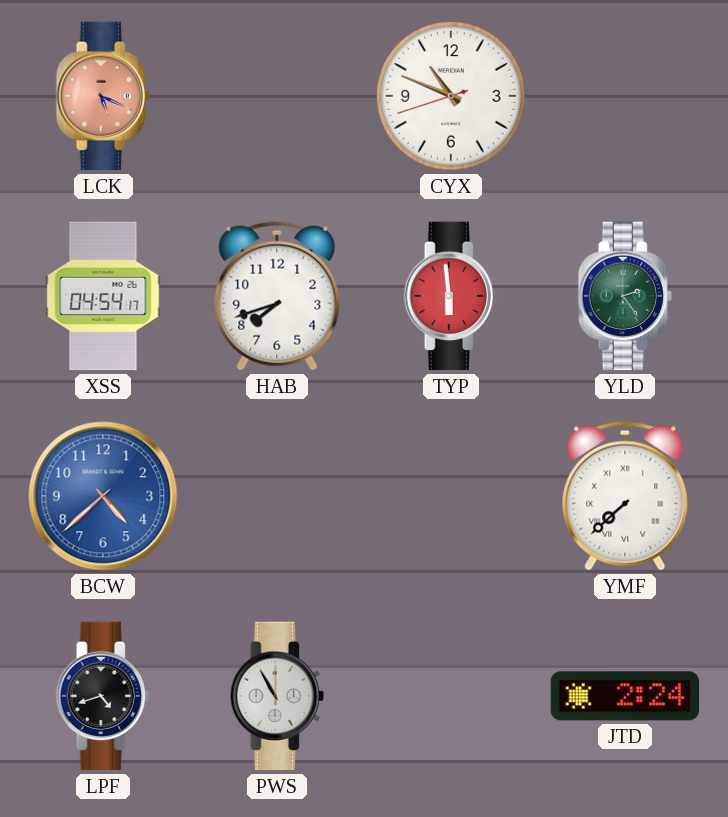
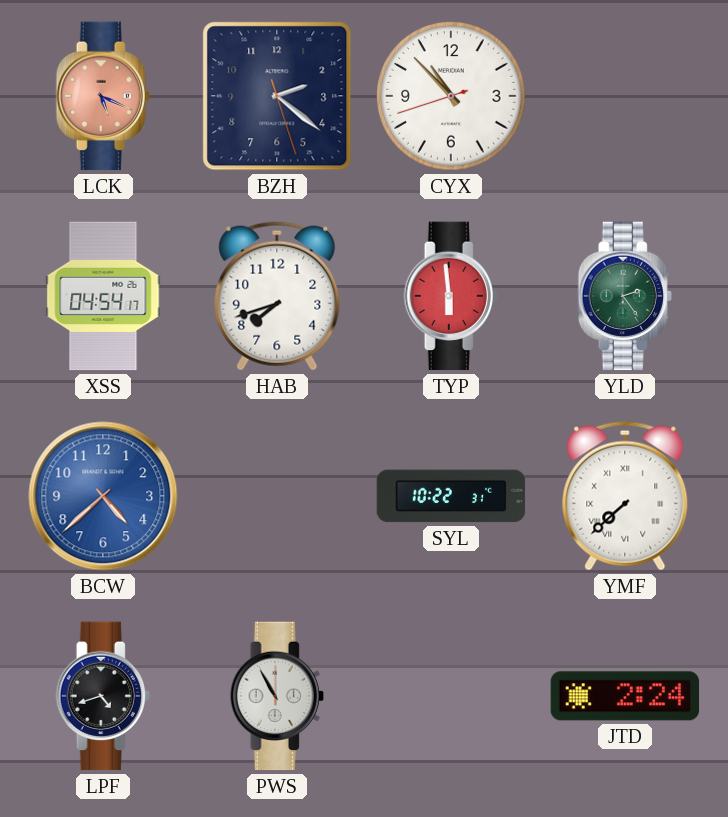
BZH: none -> 2:21
CYX: 10:48 -> 10:52
SYL: none -> 10:22
